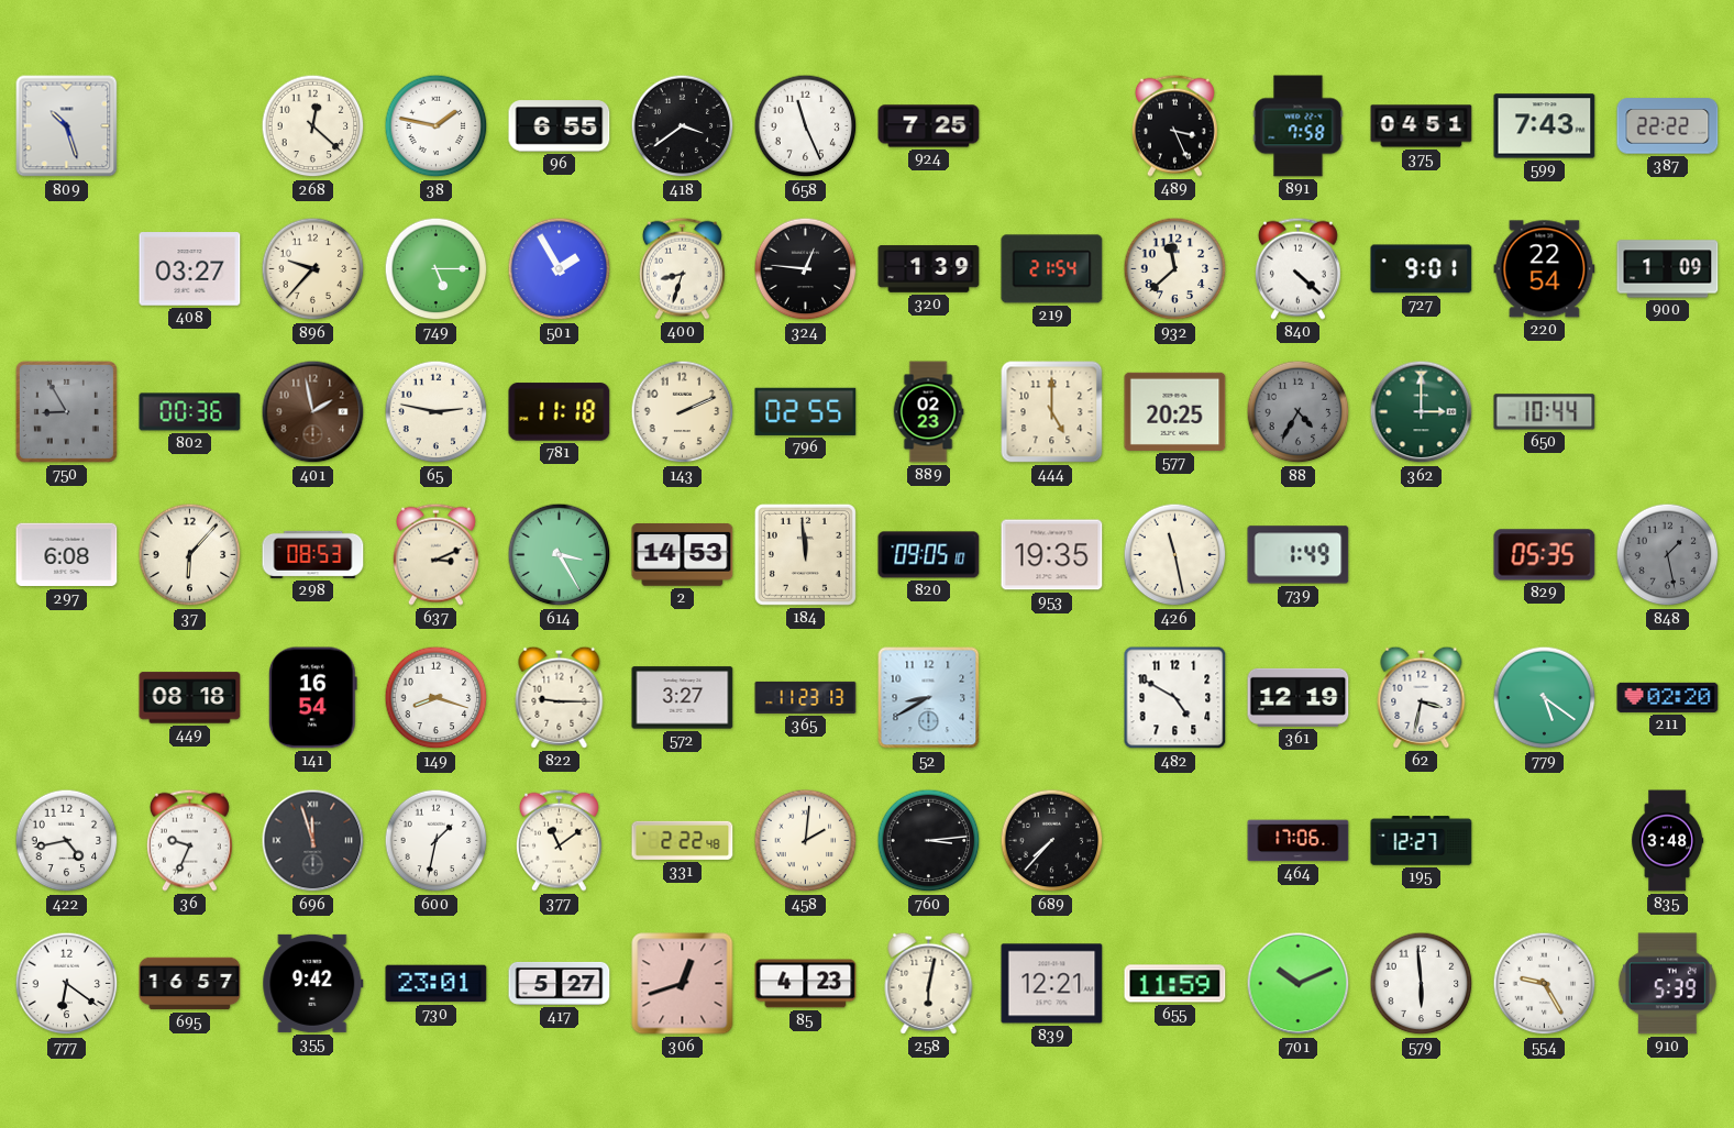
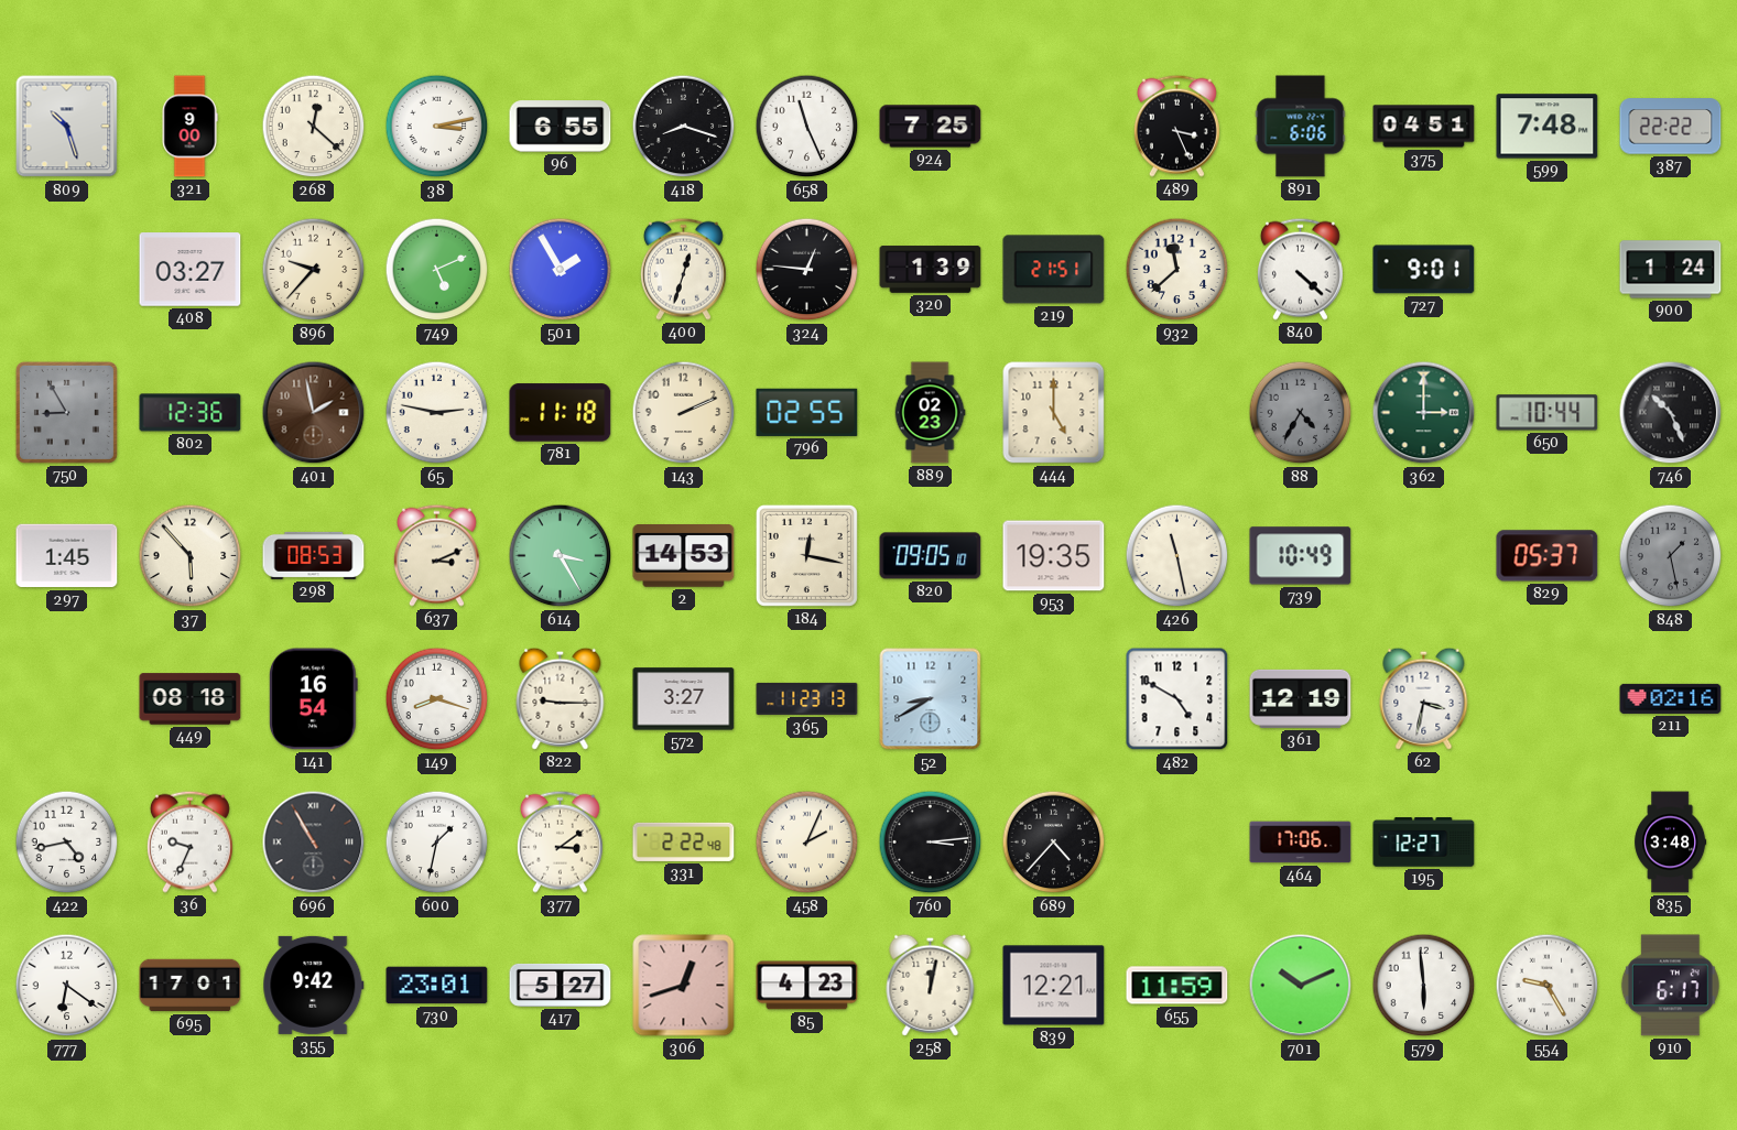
321: none -> 9:00
38: 1:47 -> 3:13
418: 3:39 -> 8:18
891: 7:58 -> 6:06
599: 7:43 -> 7:48
749: 5:15 -> 5:11
400: 8:33 -> 12:33
219: 21:54 -> 21:51
220: 22:54 -> none
900: 1:09 -> 1:24
802: 00:36 -> 12:36
577: 20:25 -> none
746: none -> 10:26
297: 6:08 -> 1:45
37: 6:07 -> 5:53
184: 11:59 -> 12:17
739: 1:49 -> 10:49
829: 05:35 -> 05:37
779: 5:21 -> none
211: 02:20 -> 02:16
696: 11:57 -> 10:55
377: 11:09 -> 3:09
458: 2:01 -> 2:04
689: 7:37 -> 4:37
695: 16:57 -> 17:01
258: 6:02 -> 12:02
910: 5:39 -> 6:17
